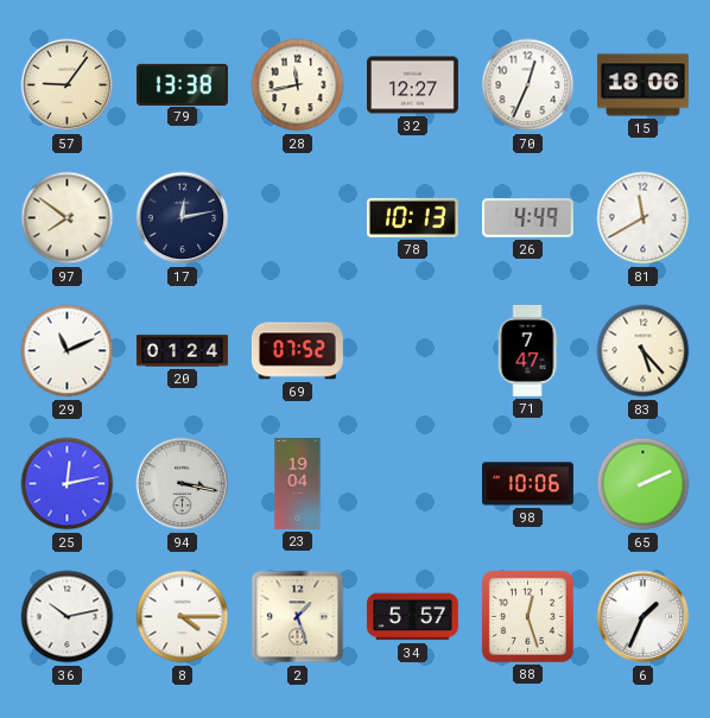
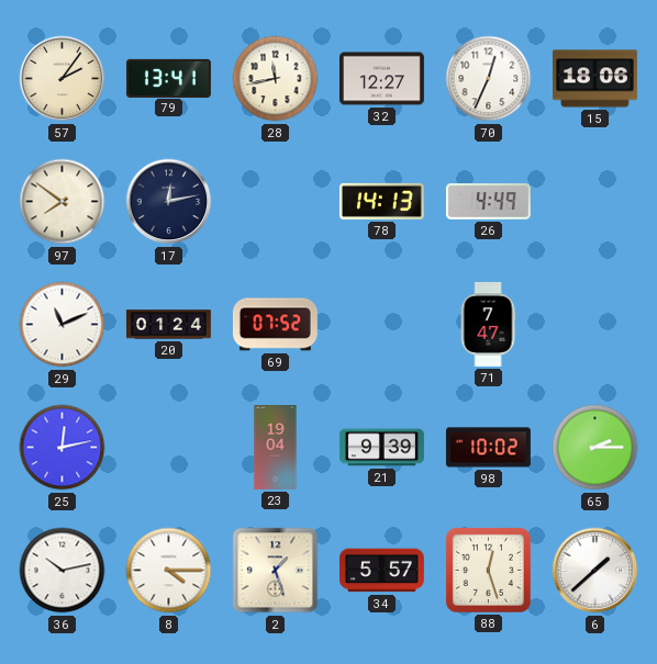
57: 9:06 -> 2:06
79: 13:38 -> 13:41
78: 10:13 -> 14:13
81: 11:40 -> none
83: 5:23 -> none
94: 3:17 -> none
21: none -> 9:39
98: 10:06 -> 10:02
65: 2:11 -> 2:15
6: 1:34 -> 1:38
